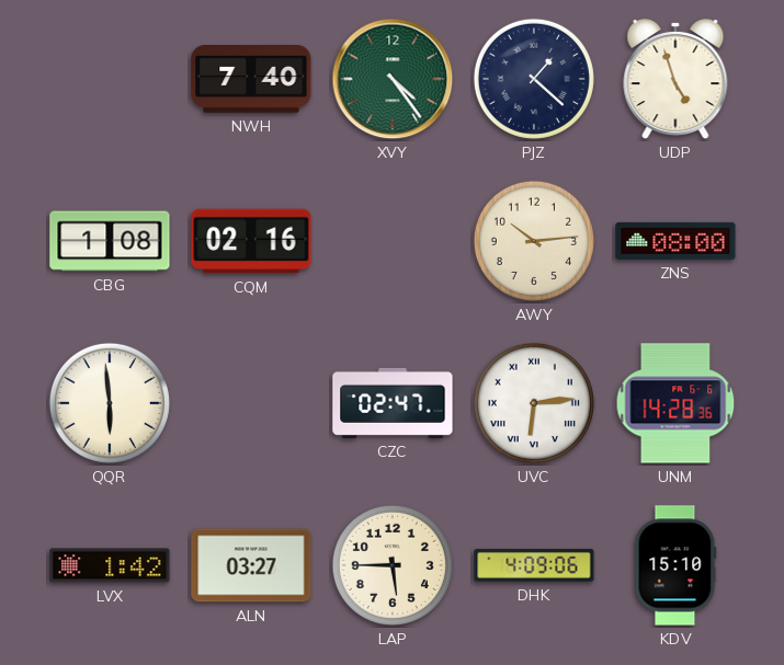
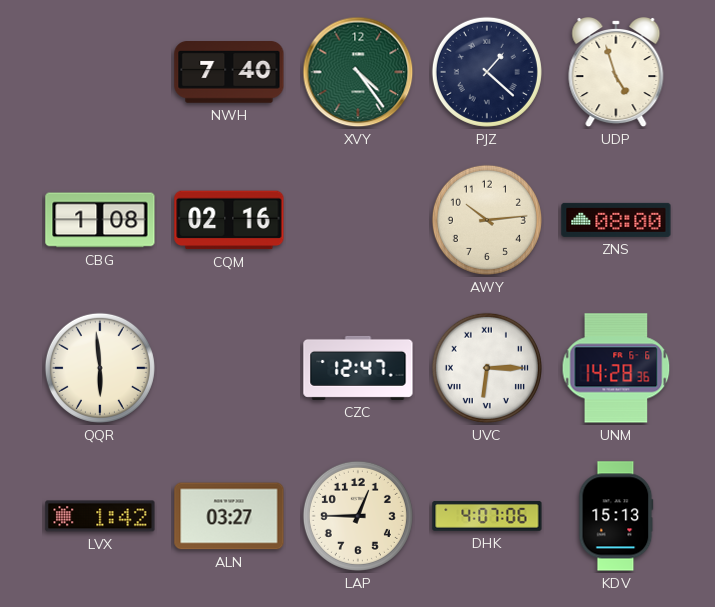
CZC: 02:47 -> 12:47
UVC: 6:14 -> 6:15
LAP: 5:45 -> 12:45
DHK: 4:09 -> 4:07
KDV: 15:10 -> 15:13
